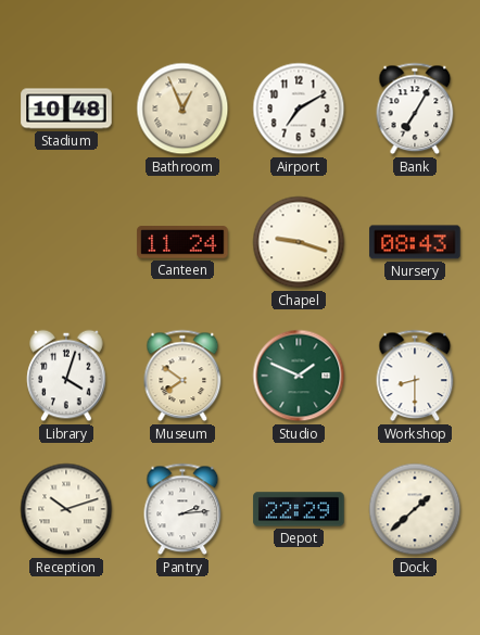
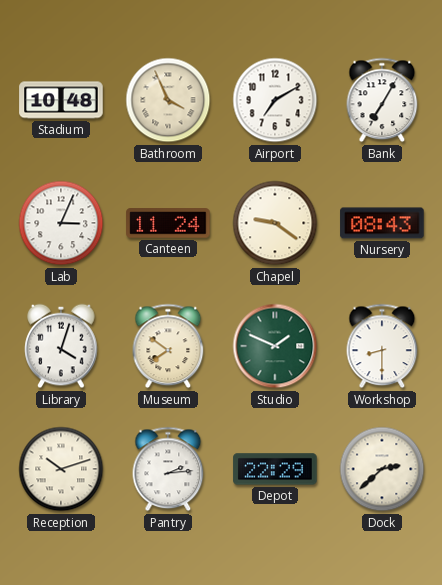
Bathroom: 12:56 -> 3:56
Lab: none -> 3:04
Chapel: 9:18 -> 9:21
Dock: 1:38 -> 2:38
